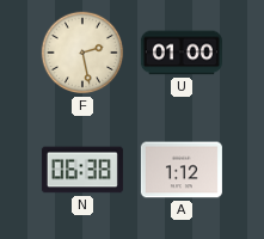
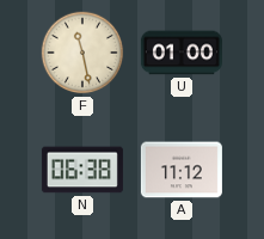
F: 2:28 -> 11:28
A: 1:12 -> 11:12
